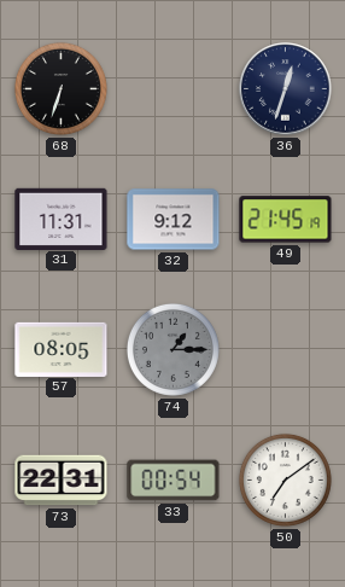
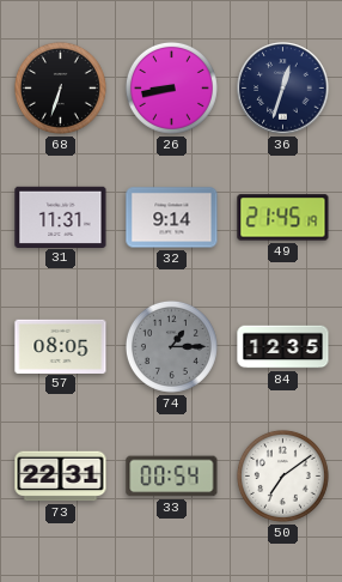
26: none -> 8:43
32: 9:12 -> 9:14
84: none -> 12:35
